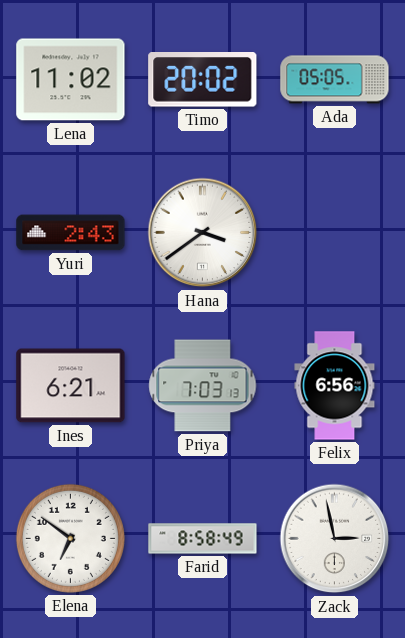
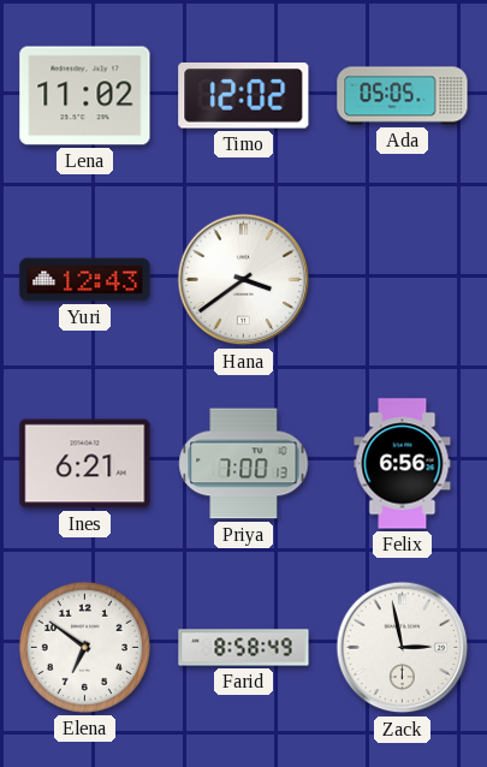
Timo: 20:02 -> 12:02
Yuri: 2:43 -> 12:43
Priya: 7:03 -> 7:00
